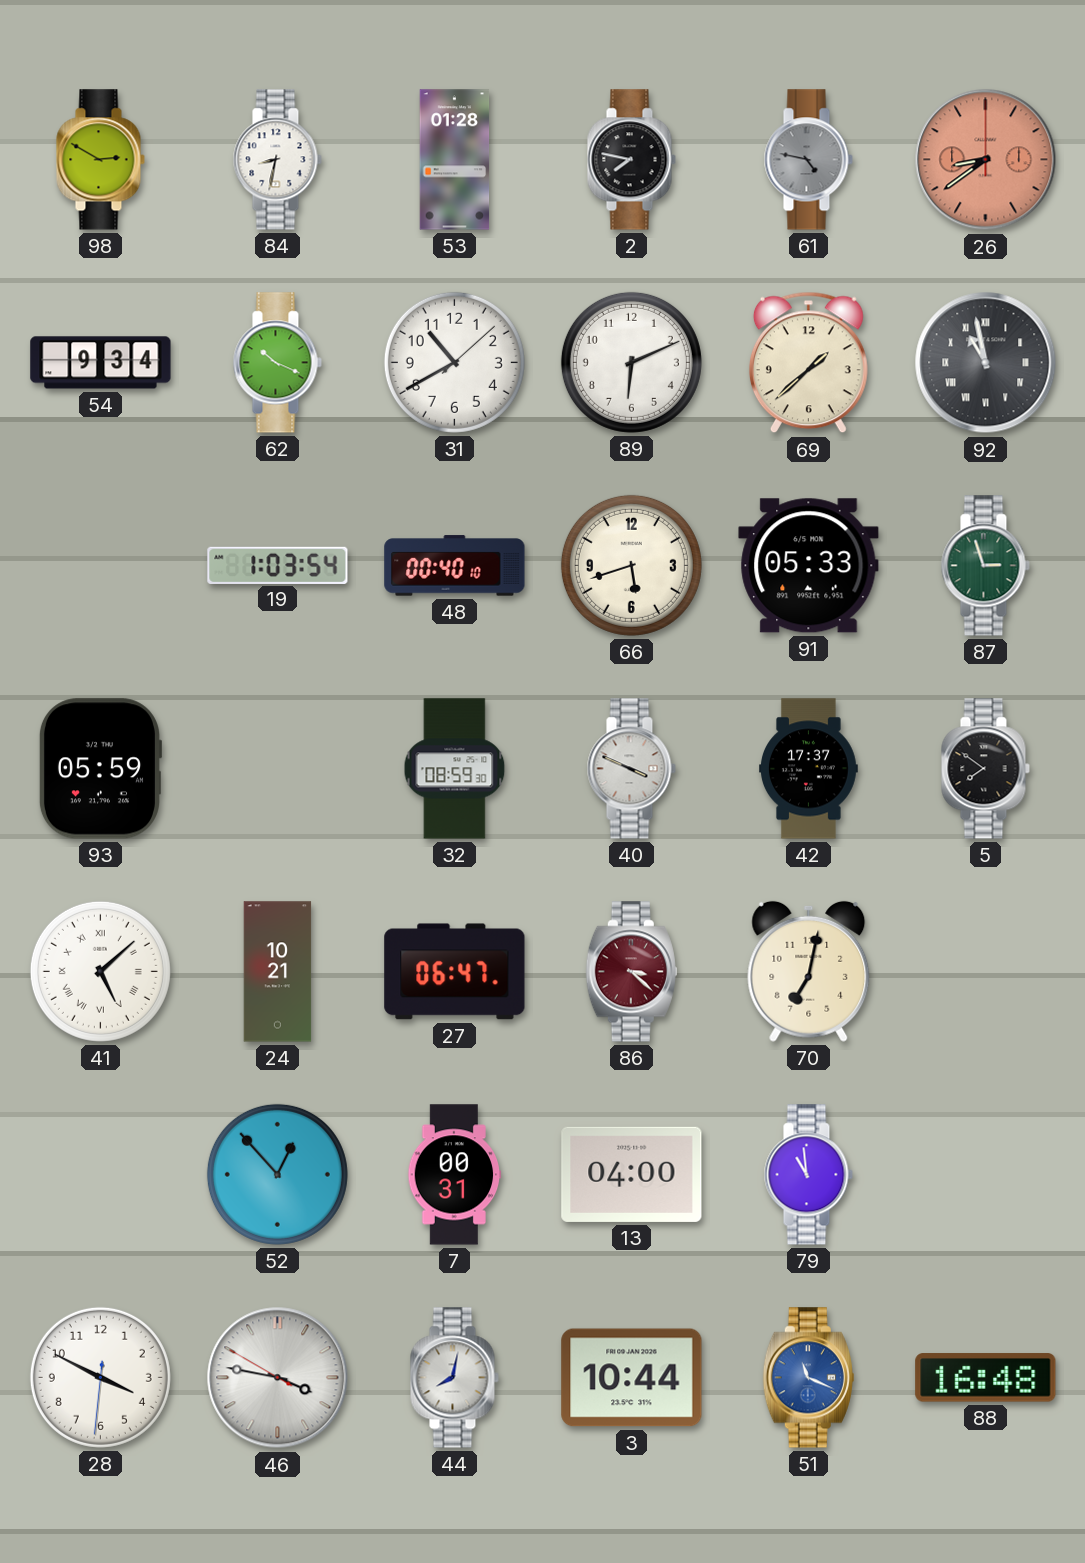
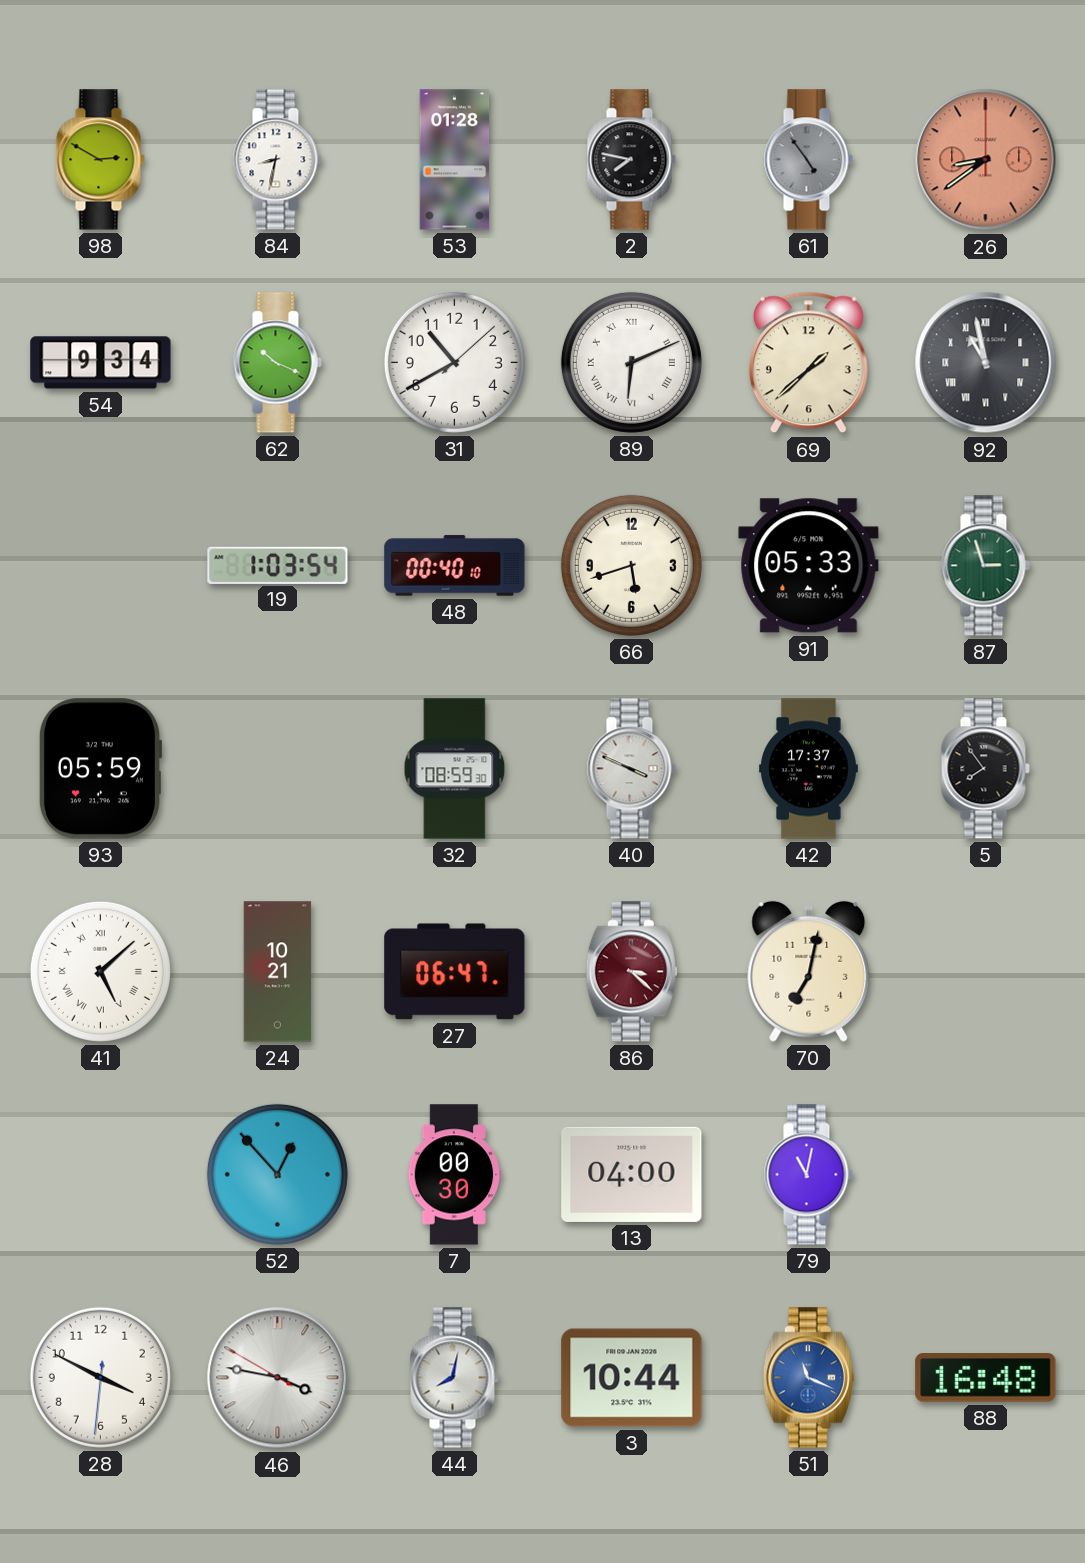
61: 4:47 -> 4:54
89 numerals: Arabic -> Roman
5: 7:51 -> 7:54
7: 00:31 -> 00:30
79: 10:59 -> 11:02
